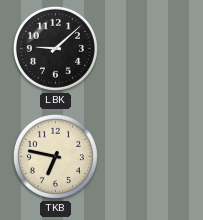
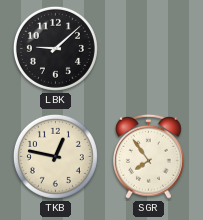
TKB: 6:47 -> 12:47
SGR: none -> 7:54
